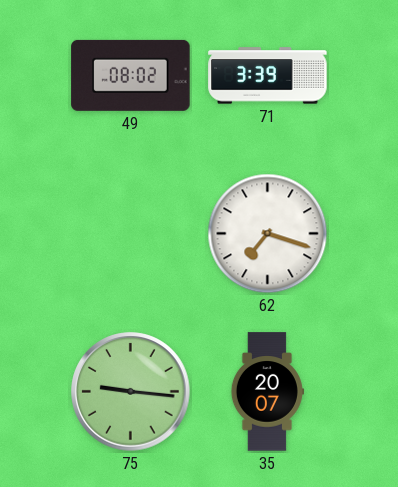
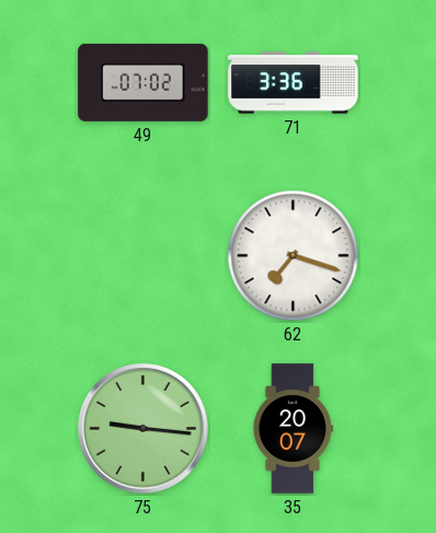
49: 08:02 -> 07:02
71: 3:39 -> 3:36
